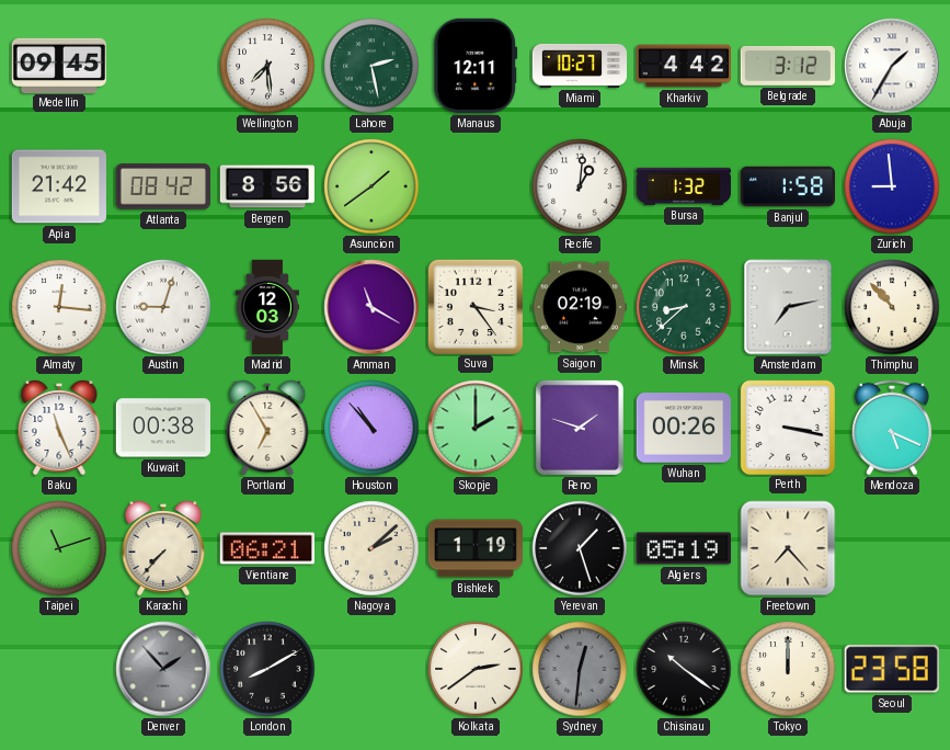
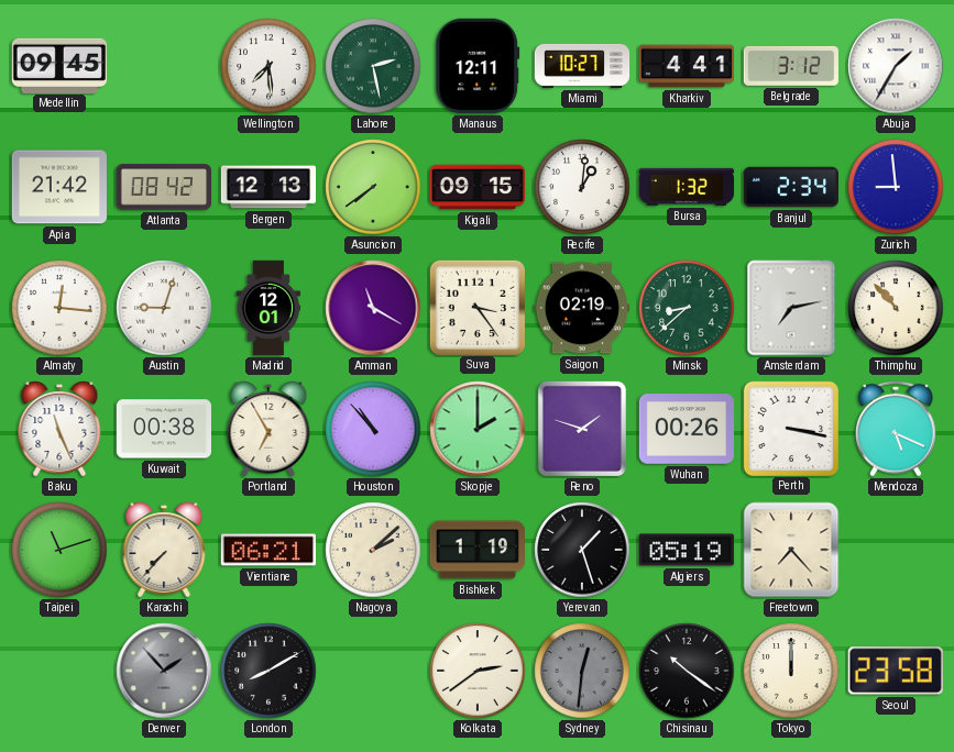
Kharkiv: 4:42 -> 4:41
Bergen: 8:56 -> 12:13
Asuncion: 1:39 -> 7:39
Kigali: none -> 09:15
Banjul: 1:58 -> 2:34
Madrid: 12:03 -> 12:01
